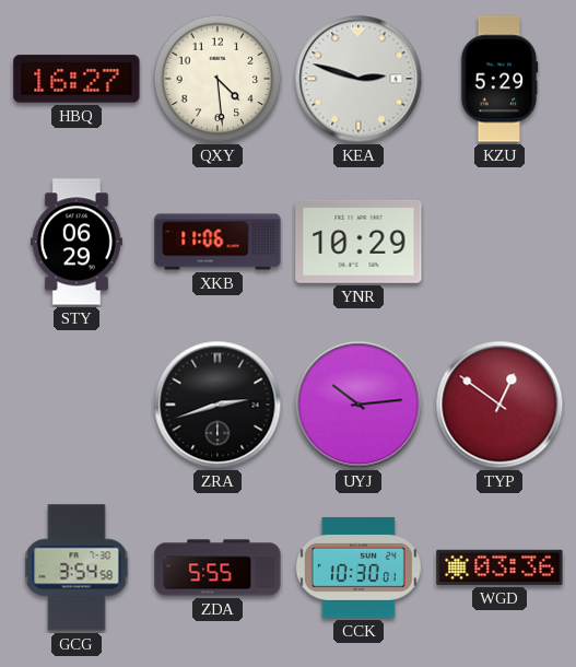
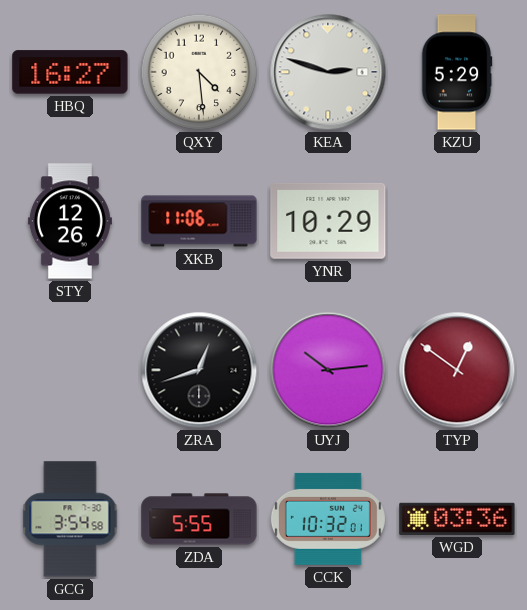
STY: 06:29 -> 12:26
ZRA: 2:42 -> 12:42
CCK: 10:30 -> 10:32
